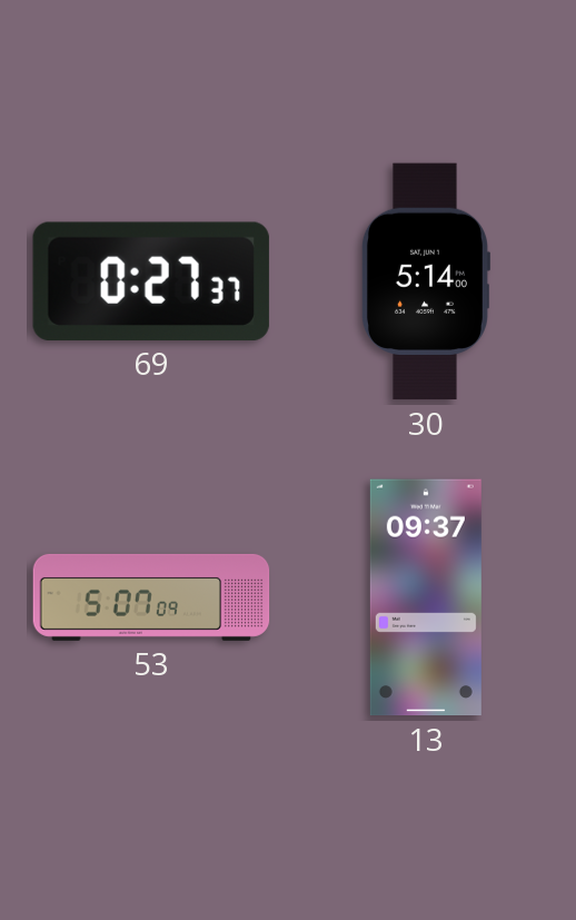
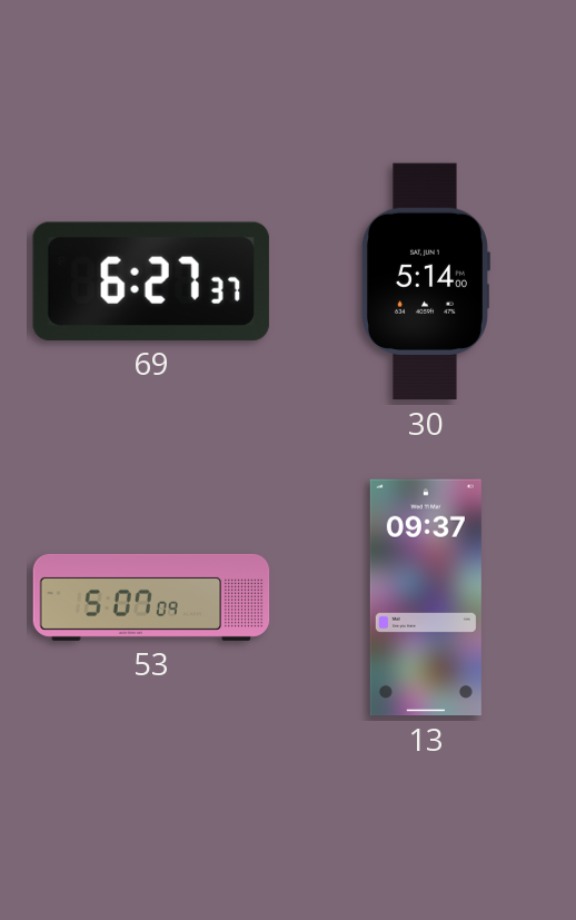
69: 0:27 -> 6:27
